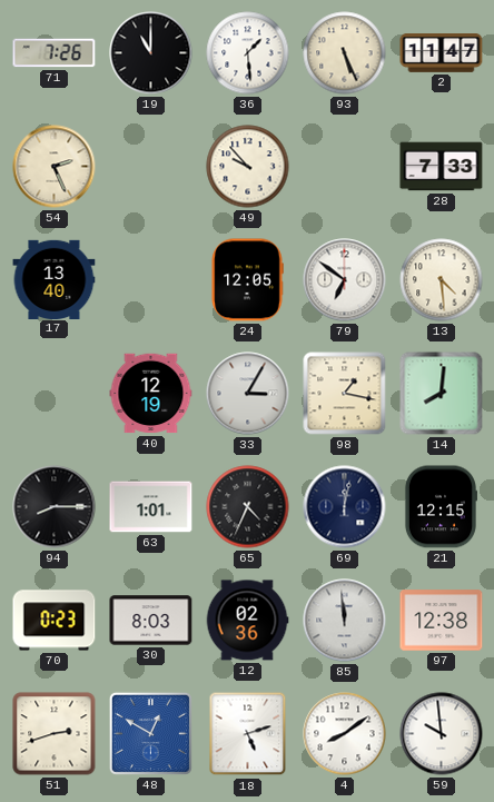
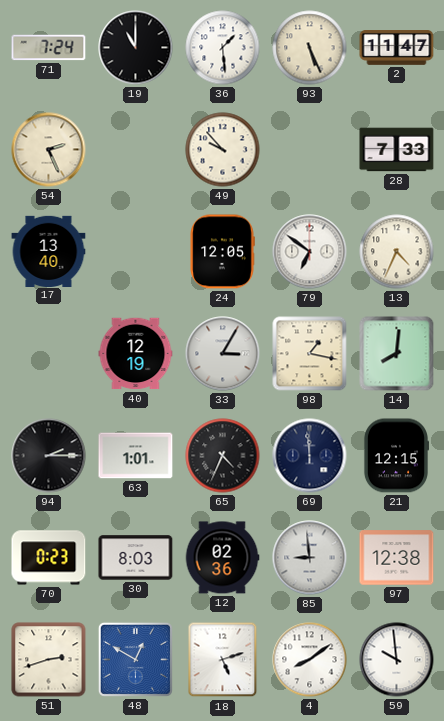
71: 7:26 -> 7:24
13: 4:29 -> 4:34
94: 8:15 -> 2:15
69: 12:02 -> 11:59
85: 11:59 -> 8:59
